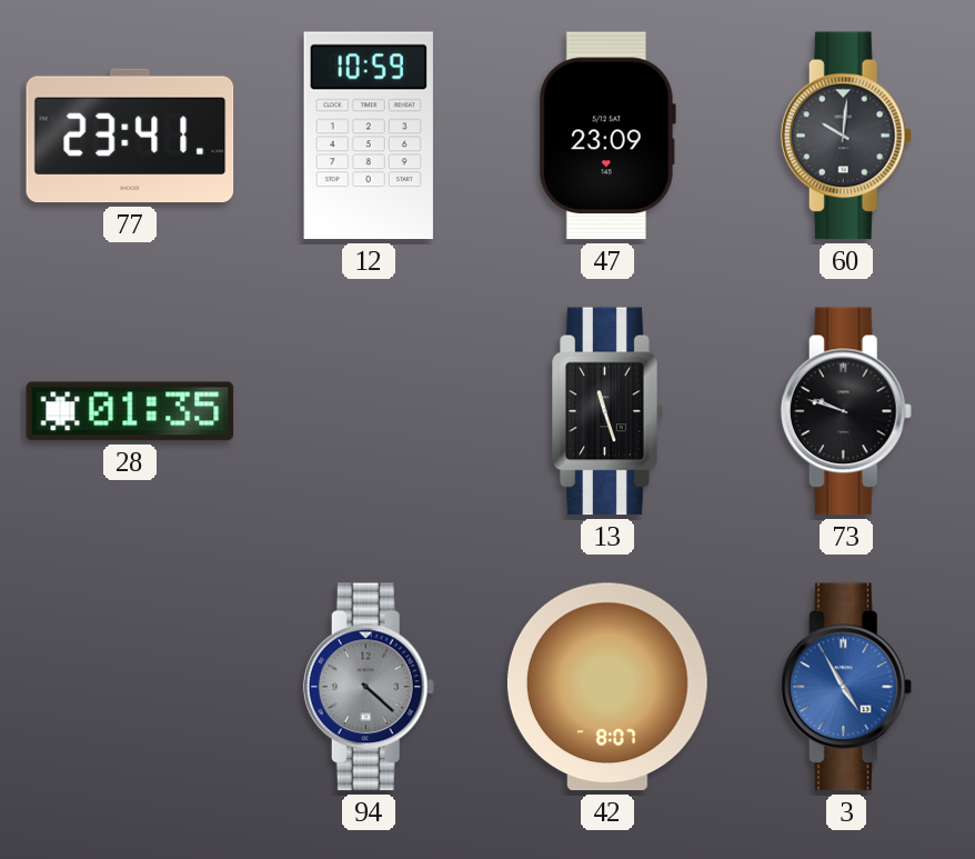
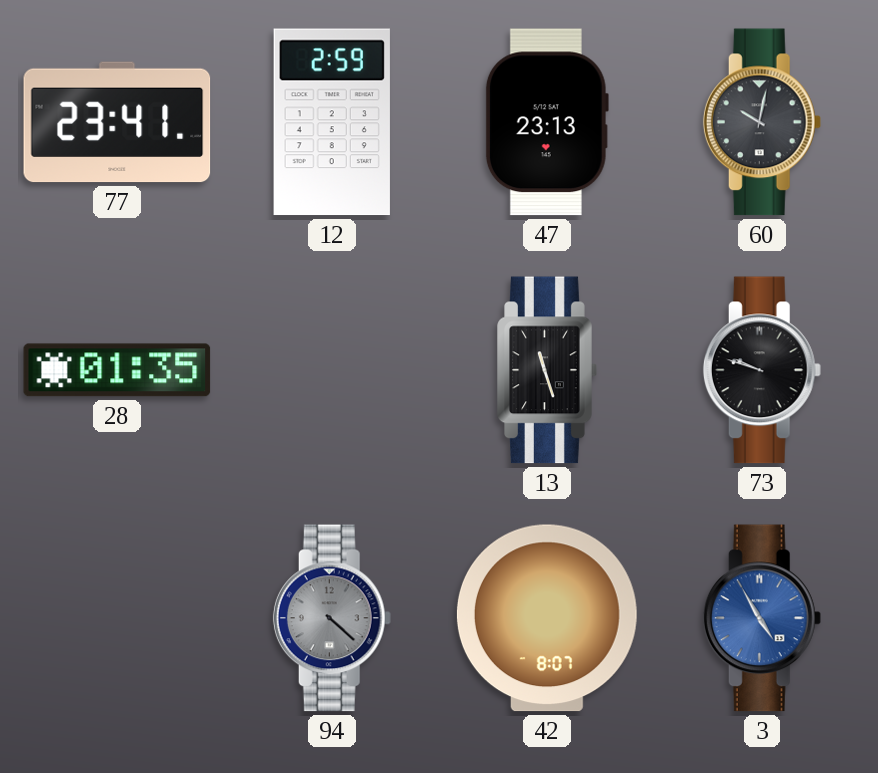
12: 10:59 -> 2:59
47: 23:09 -> 23:13
60: 10:01 -> 10:02
